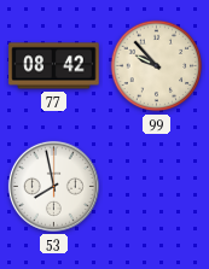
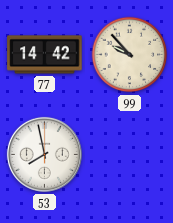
77: 08:42 -> 14:42
